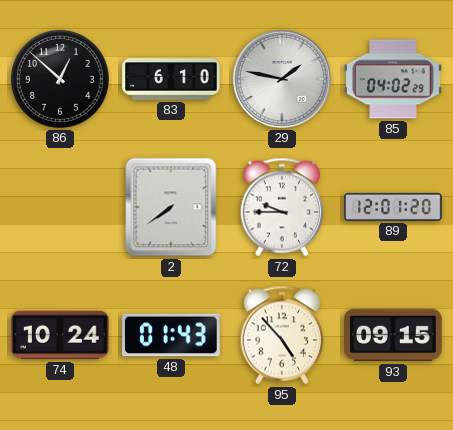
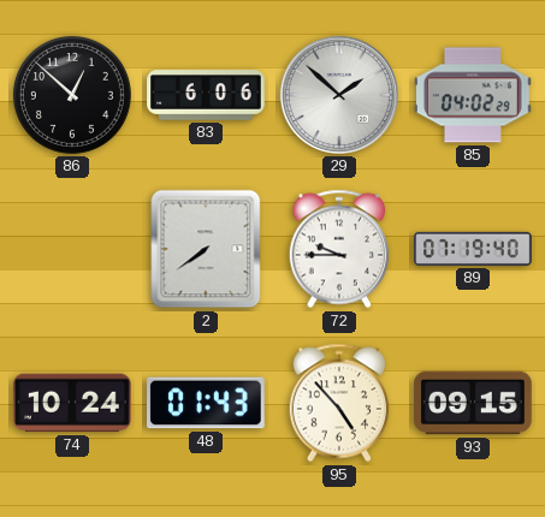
83: 6:10 -> 6:06
29: 1:47 -> 1:52
89: 12:01 -> 07:19
